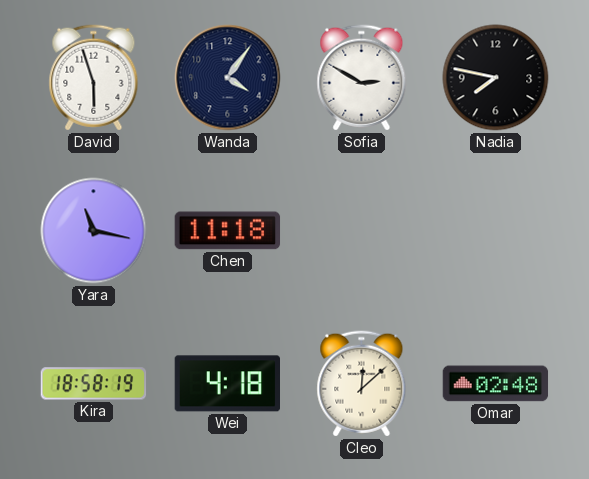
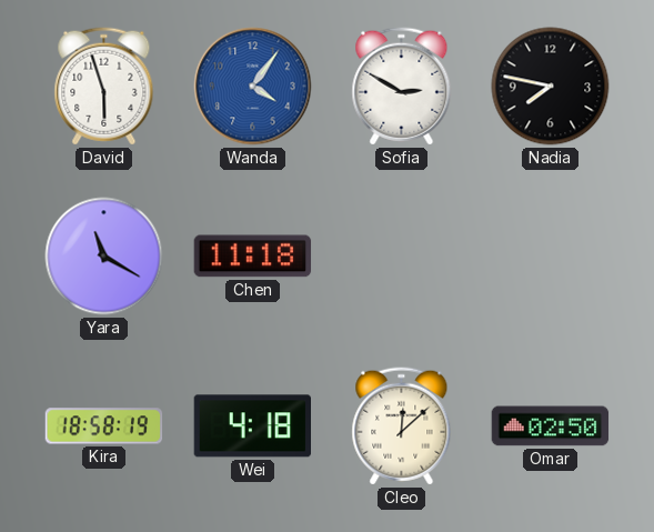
Wanda dial: navy -> blue
Yara: 11:17 -> 11:20
Omar: 02:48 -> 02:50
